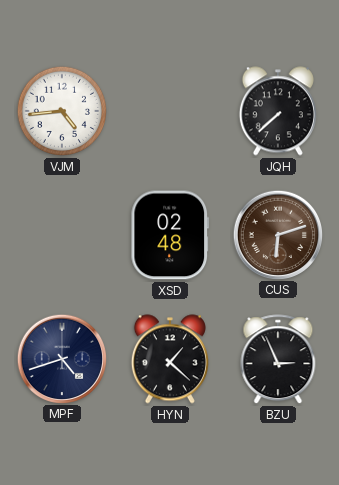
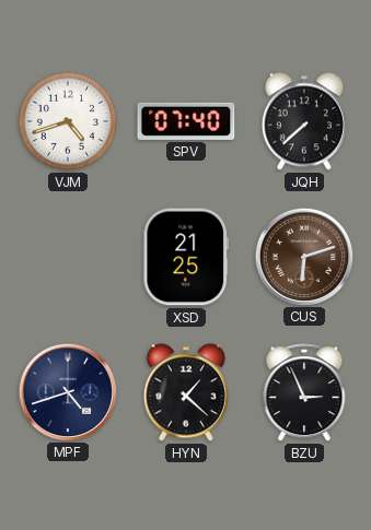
VJM: 4:44 -> 4:42
SPV: none -> 07:40
XSD: 02:48 -> 21:25
